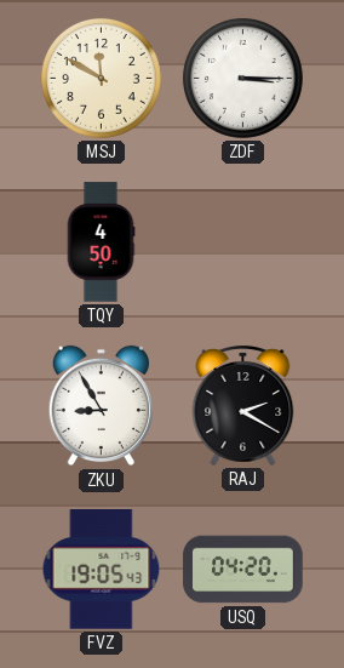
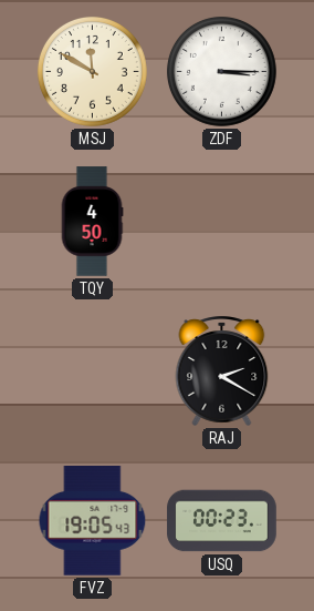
ZKU: 8:55 -> none
USQ: 04:20 -> 00:23
